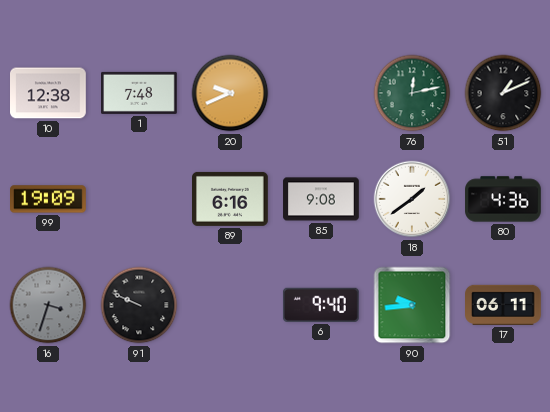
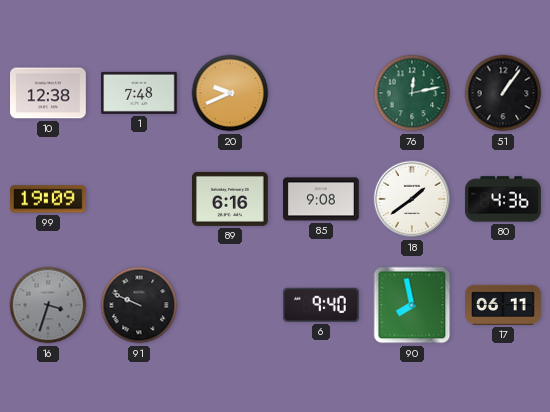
51: 1:11 -> 1:06
90: 9:44 -> 7:58
